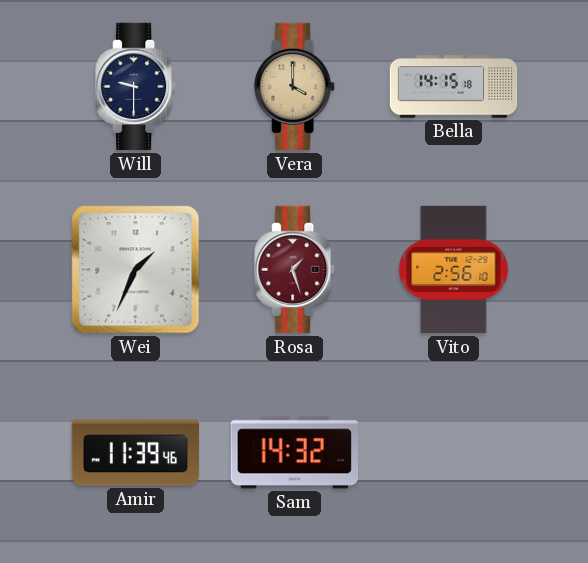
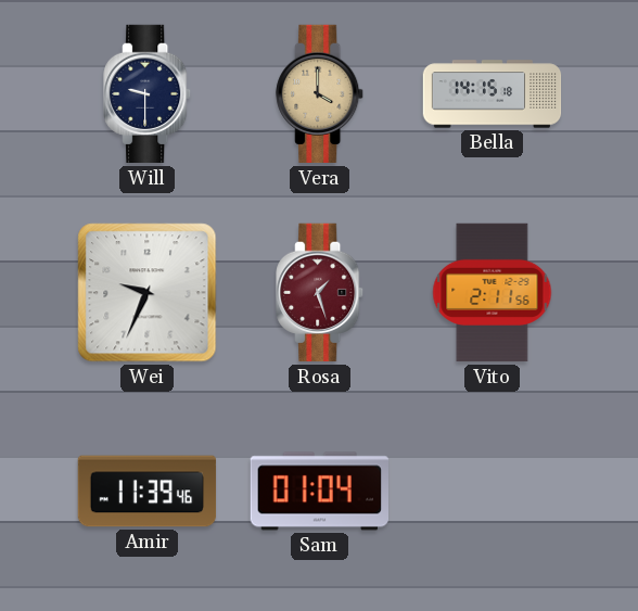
Wei: 1:34 -> 9:34
Vito: 2:56 -> 2:11
Sam: 14:32 -> 01:04
